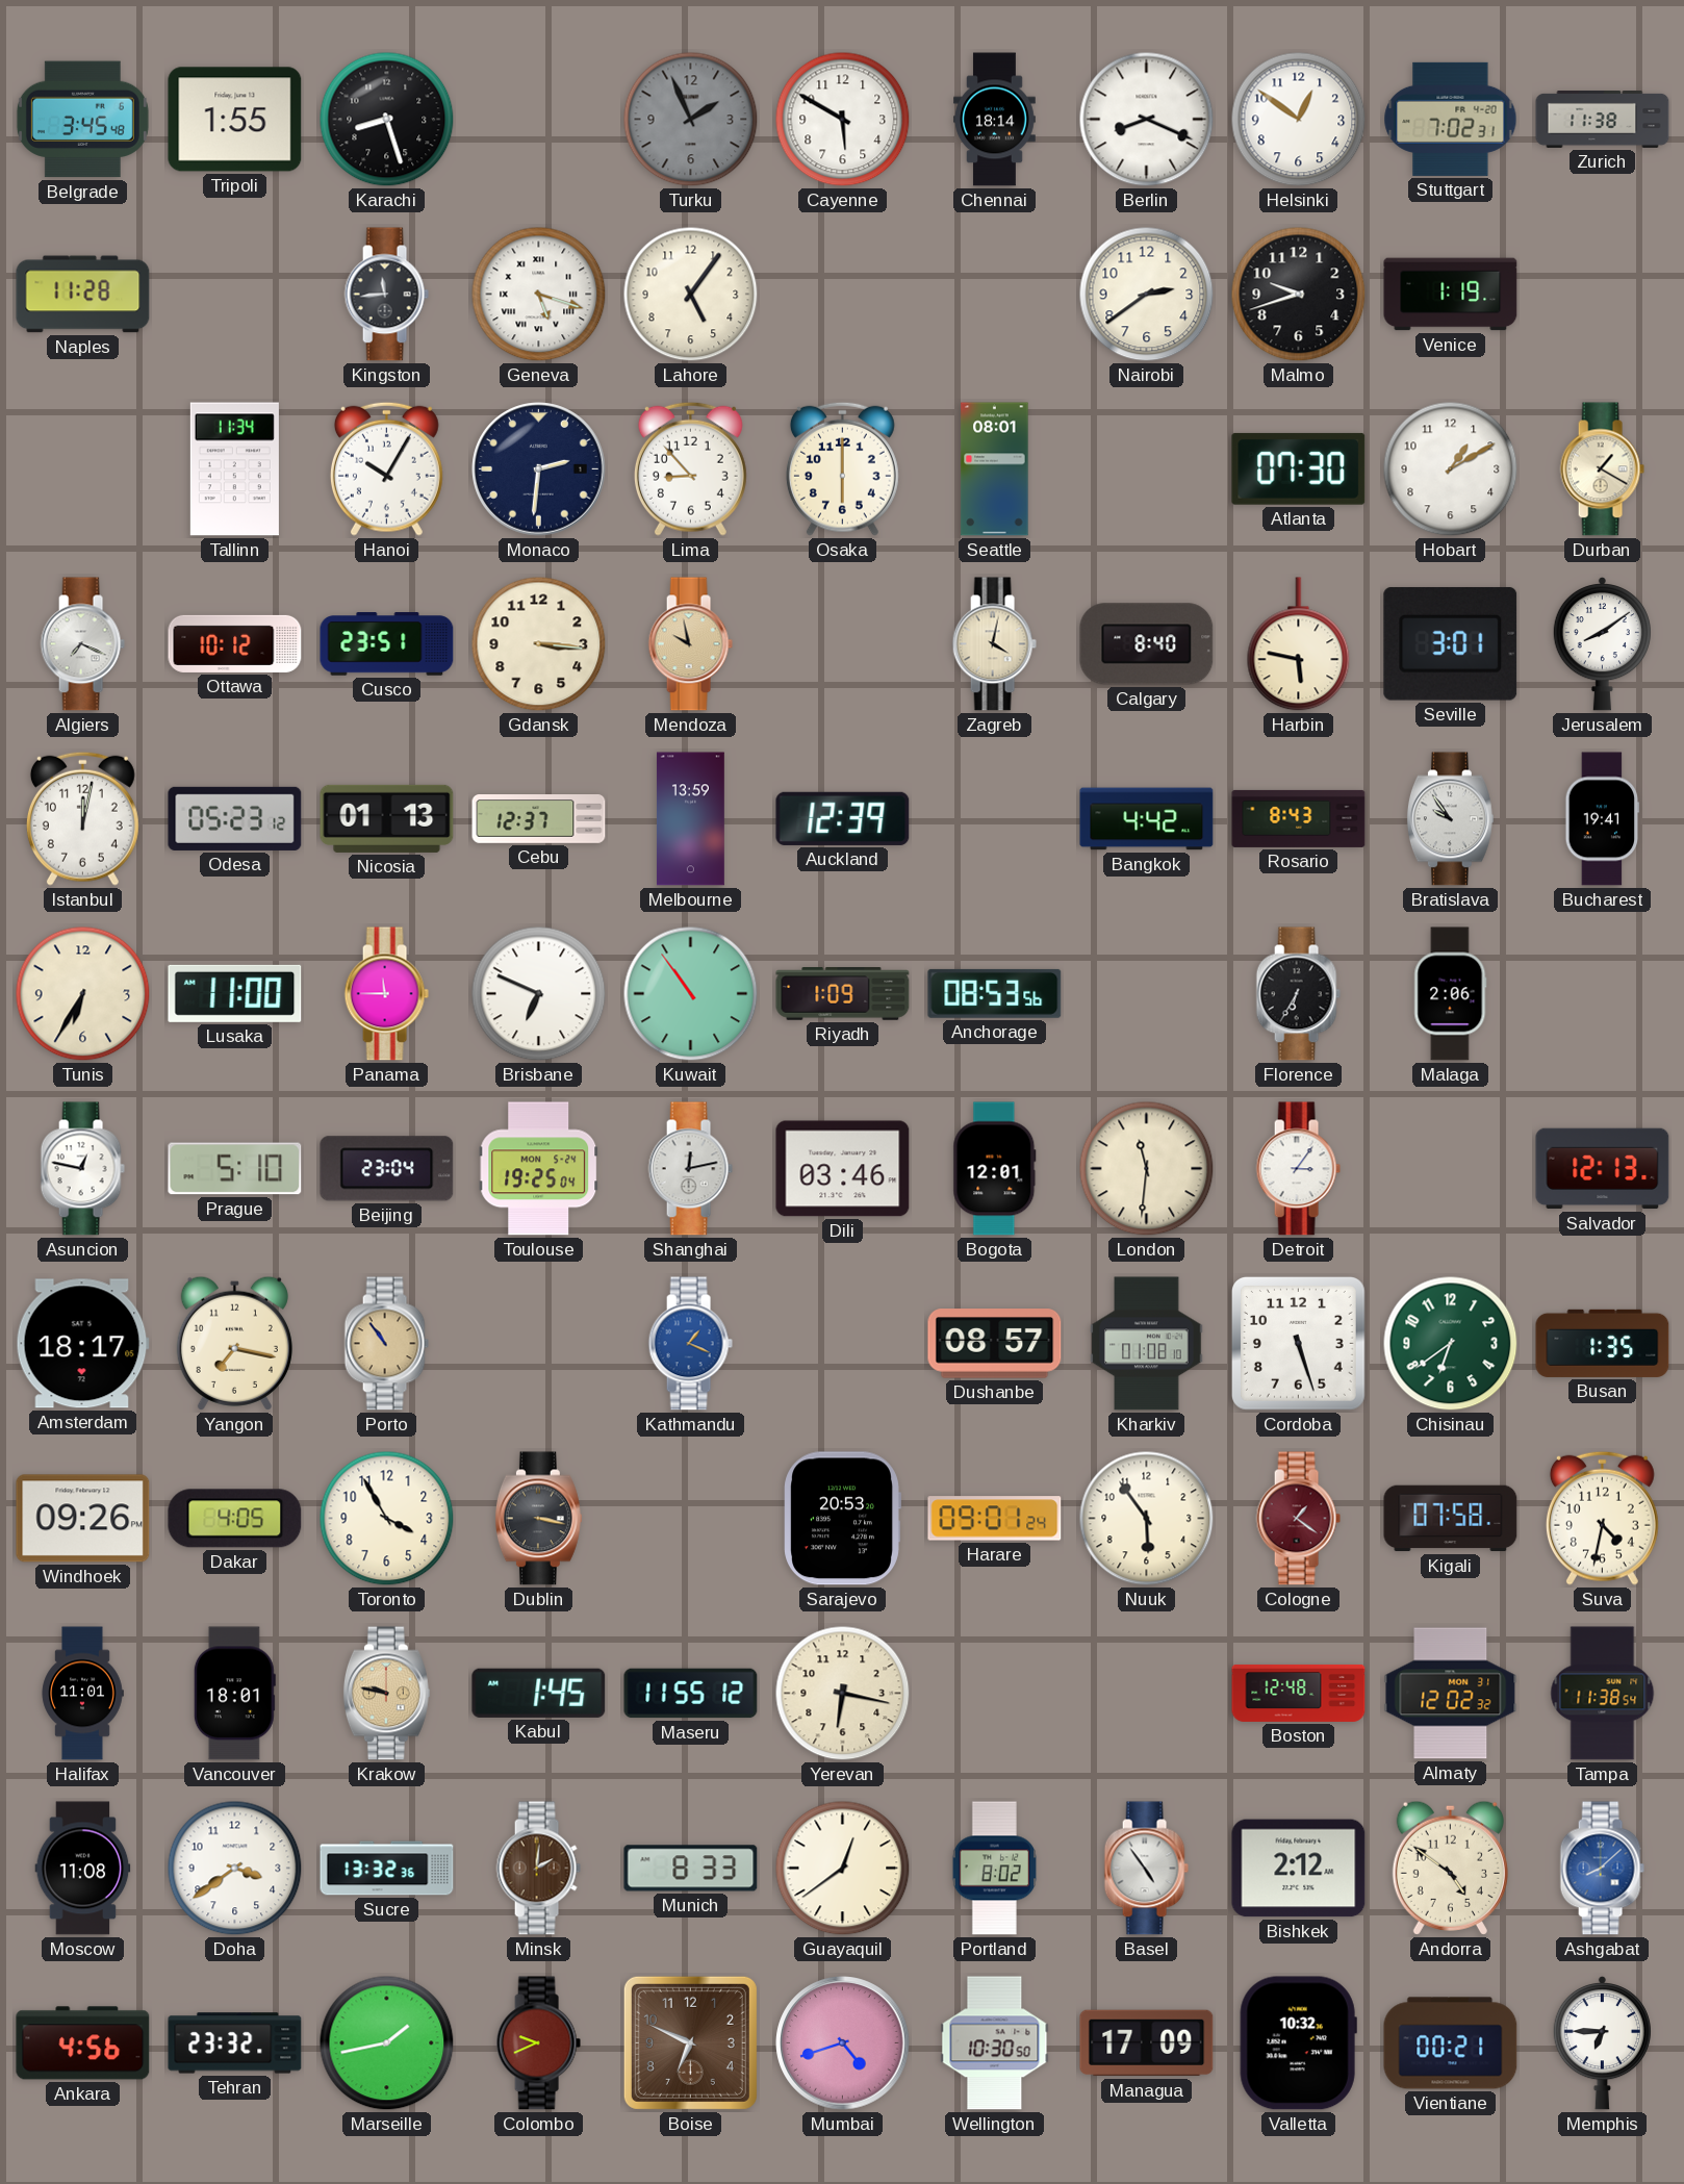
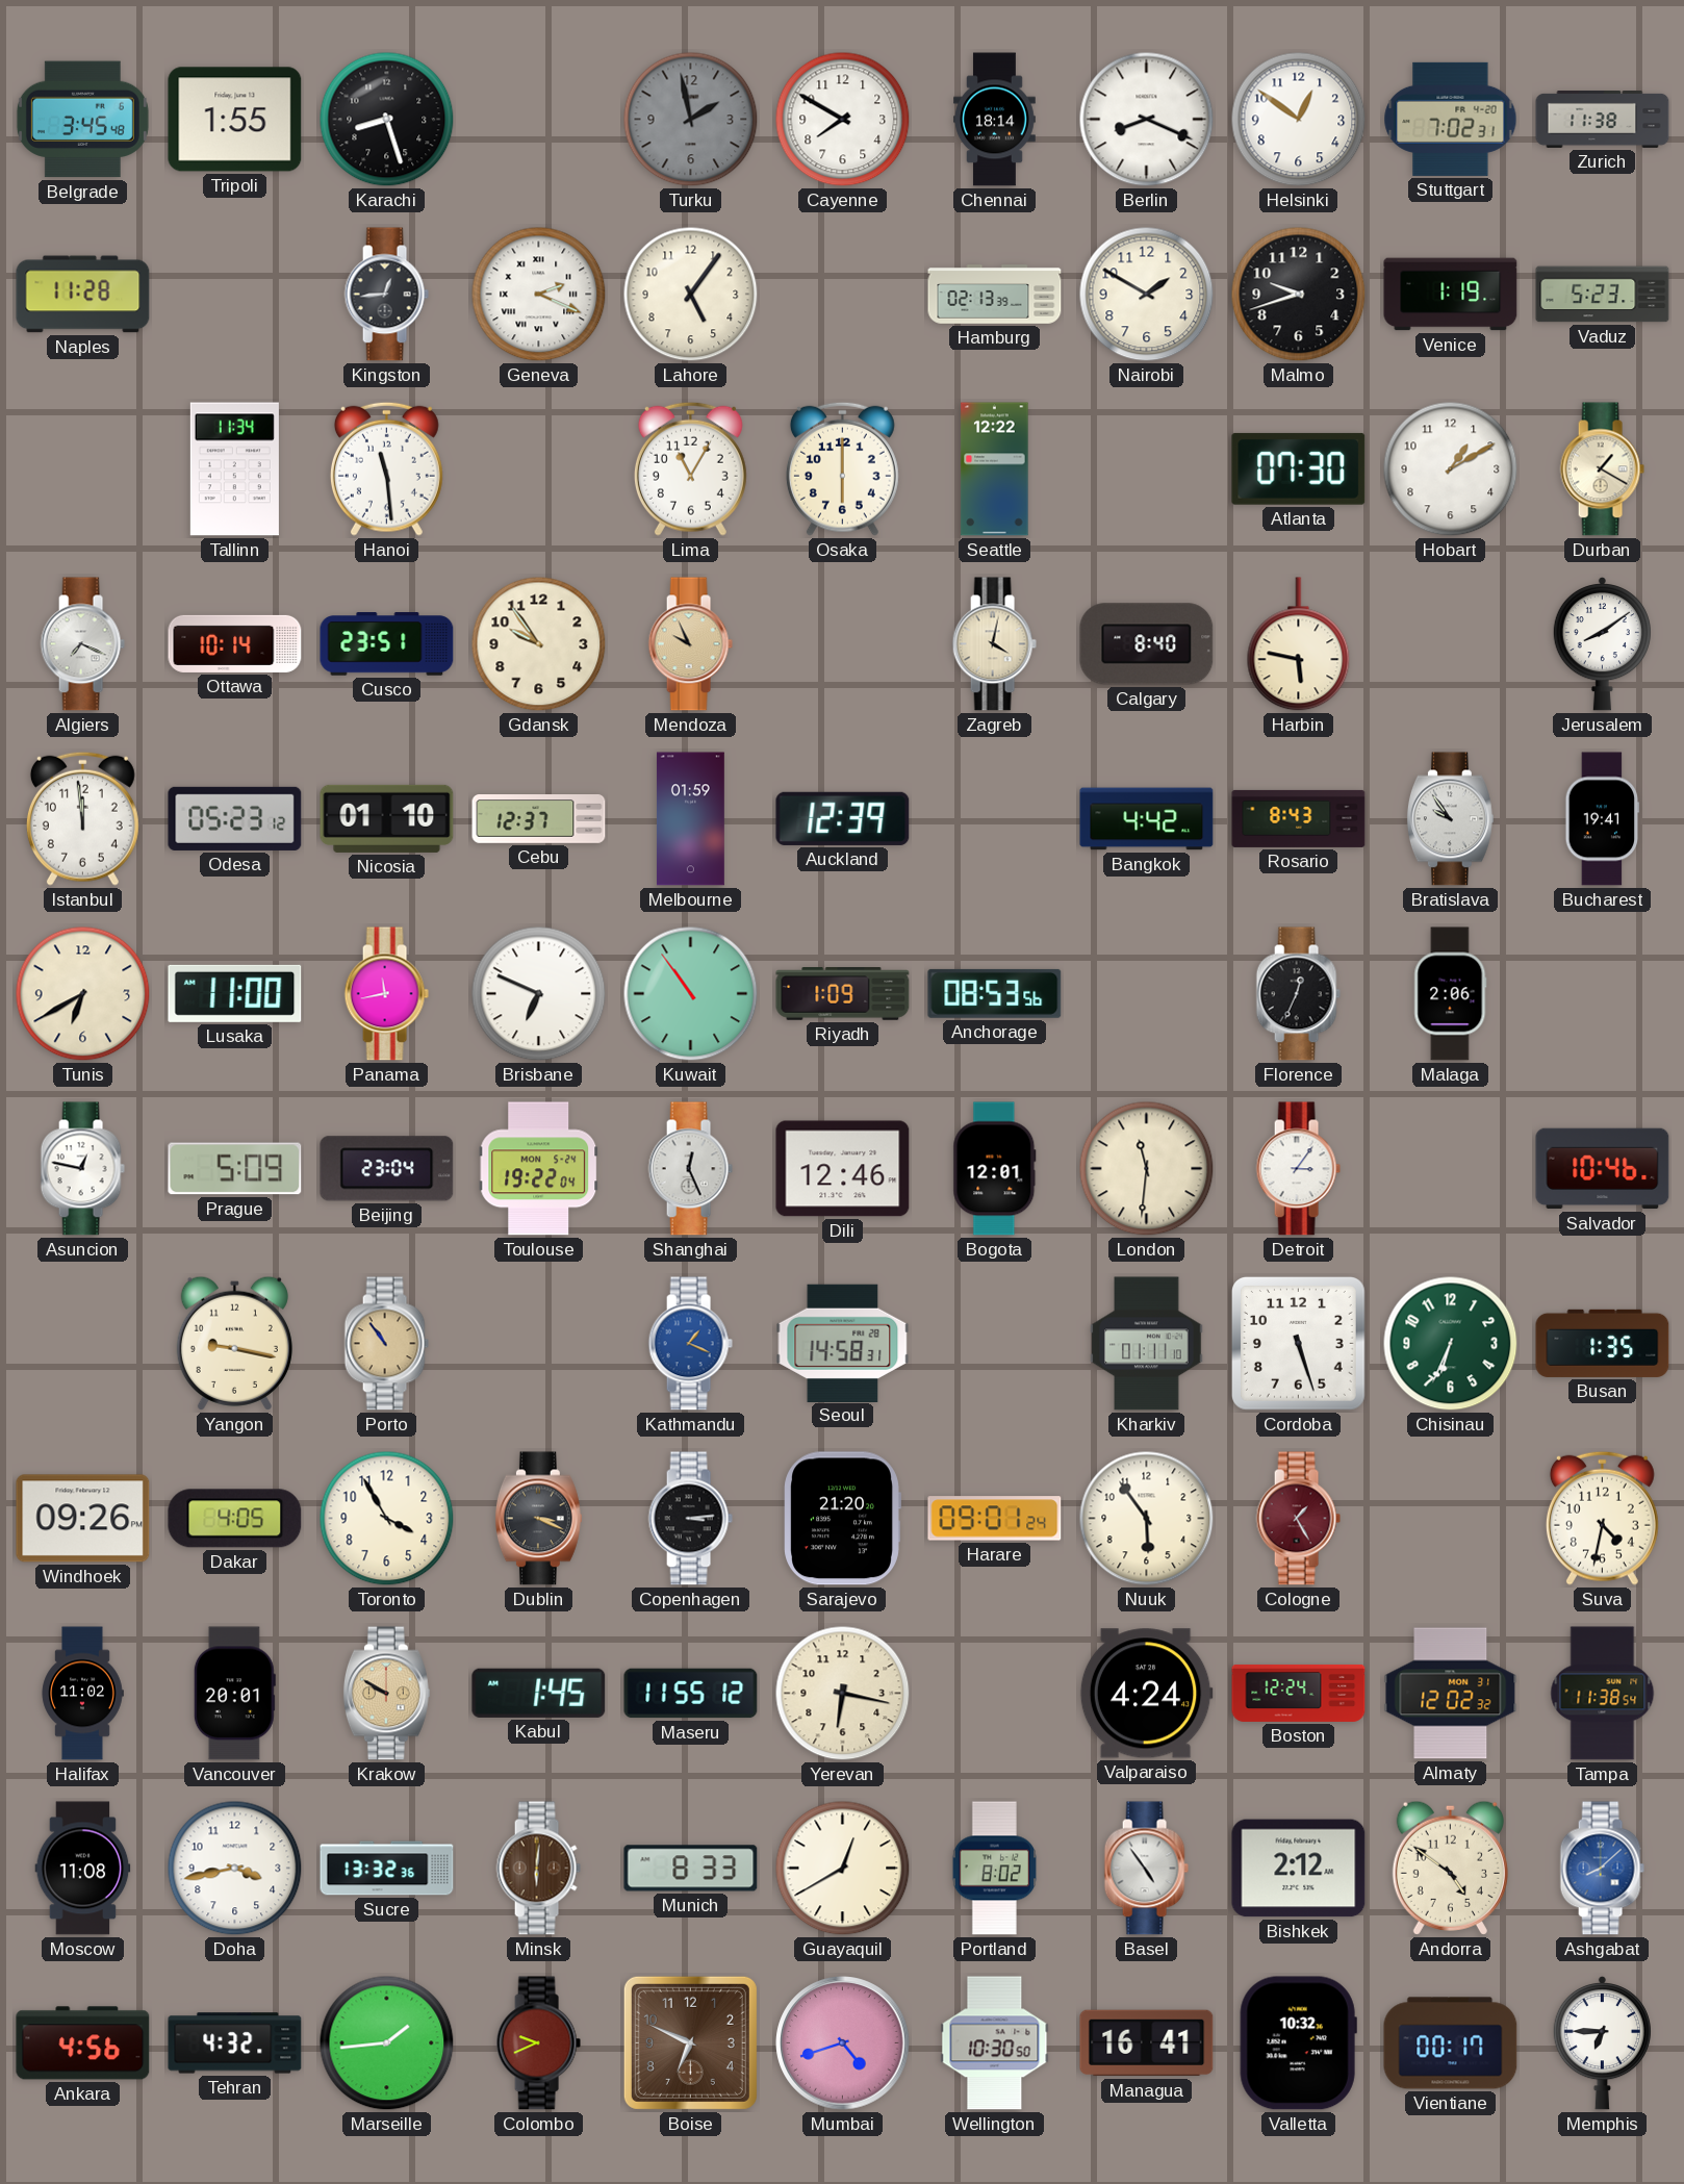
Turku: 1:56 -> 1:58
Cayenne: 5:50 -> 7:50
Kingston: 11:44 -> 12:44
Geneva: 5:18 -> 2:19
Hamburg: none -> 02:13
Nairobi: 2:39 -> 1:50
Vaduz: none -> 5:23
Hanoi: 10:05 -> 11:29
Monaco: 2:31 -> none
Lima: 8:53 -> 11:05
Seattle: 08:01 -> 12:22
Ottawa: 10:12 -> 10:14
Gdansk: 3:16 -> 9:54
Mendoza: 9:58 -> 9:56
Seville: 3:01 -> none
Istanbul: 12:02 -> 11:59
Nicosia: 01:13 -> 01:10
Melbourne: 13:59 -> 01:59
Tunis: 6:35 -> 6:40
Panama: 11:45 -> 11:43
Florence: 6:35 -> 12:34
Prague: 5:10 -> 5:09
Toulouse: 19:25 -> 19:22
Shanghai: 12:13 -> 12:26
Dili: 03:46 -> 12:46
Salvador: 12:13 -> 10:46
Amsterdam: 18:17 -> none
Yangon: 7:17 -> 9:17
Seoul: none -> 14:58
Dushanbe: 08:57 -> none
Kharkiv: 01:08 -> 01:11
Chisinau: 6:39 -> 6:34
Dublin: 3:17 -> 3:19
Copenhagen: none -> 3:14
Sarajevo: 20:53 -> 21:20
Cologne: 1:21 -> 1:25
Kigali: 07:58 -> none
Halifax: 11:01 -> 11:02
Vancouver: 18:01 -> 20:01
Krakow: 9:47 -> 9:50
Valparaiso: none -> 4:24
Boston: 12:48 -> 12:24
Doha: 3:39 -> 3:43
Minsk: 2:01 -> 6:01
Guayaquil: 12:39 -> 12:40
Tehran: 23:32 -> 4:32
Marseille: 1:43 -> 1:44
Managua: 17:09 -> 16:41
Vientiane: 00:21 -> 00:17
